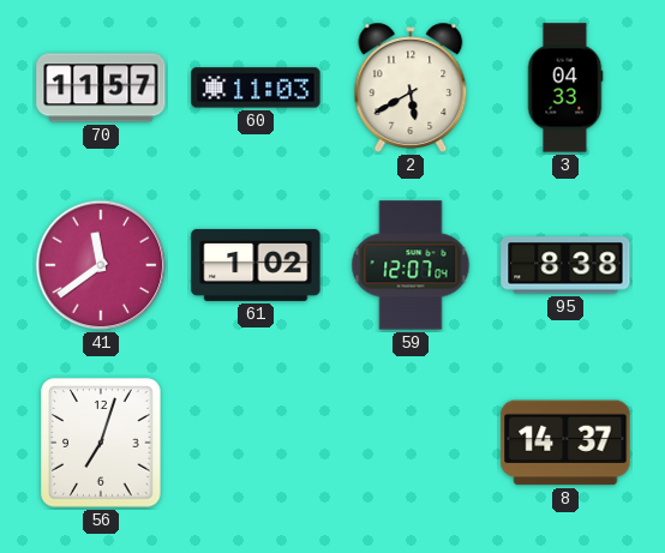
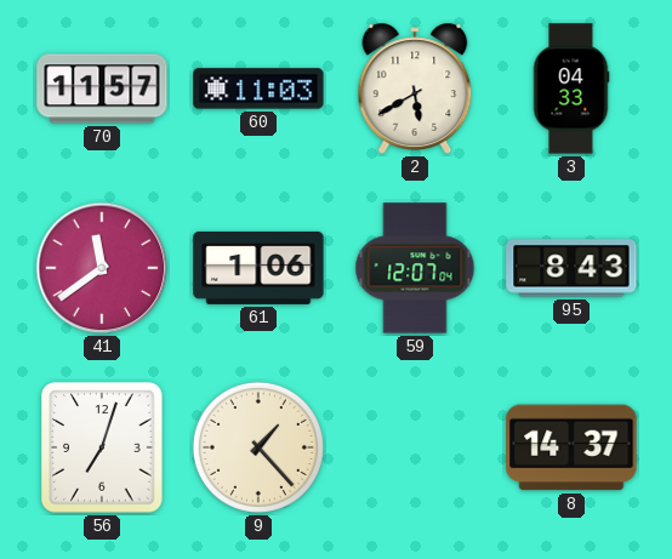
61: 1:02 -> 1:06
95: 8:38 -> 8:43
9: none -> 1:23
